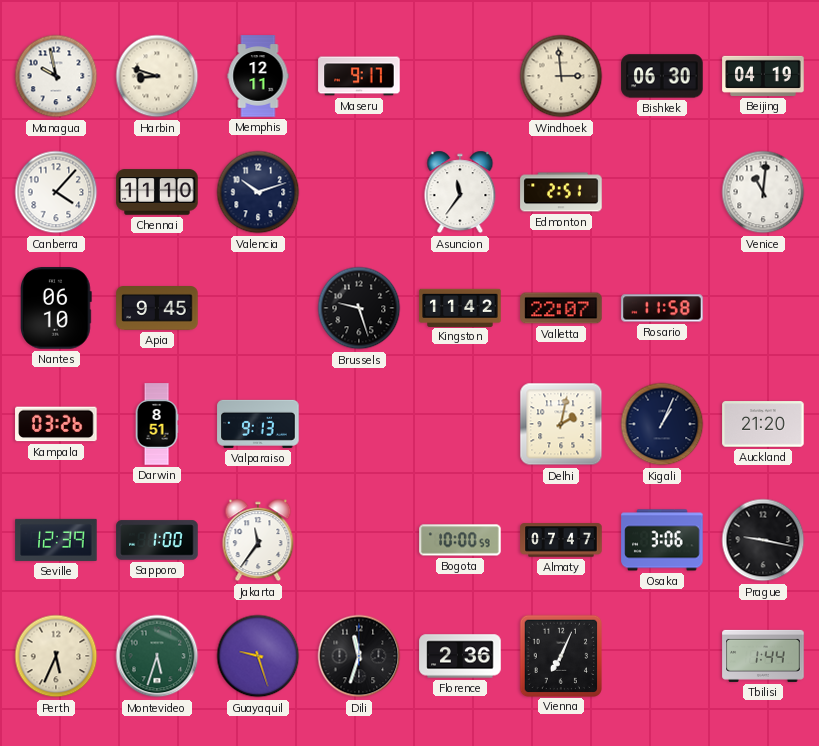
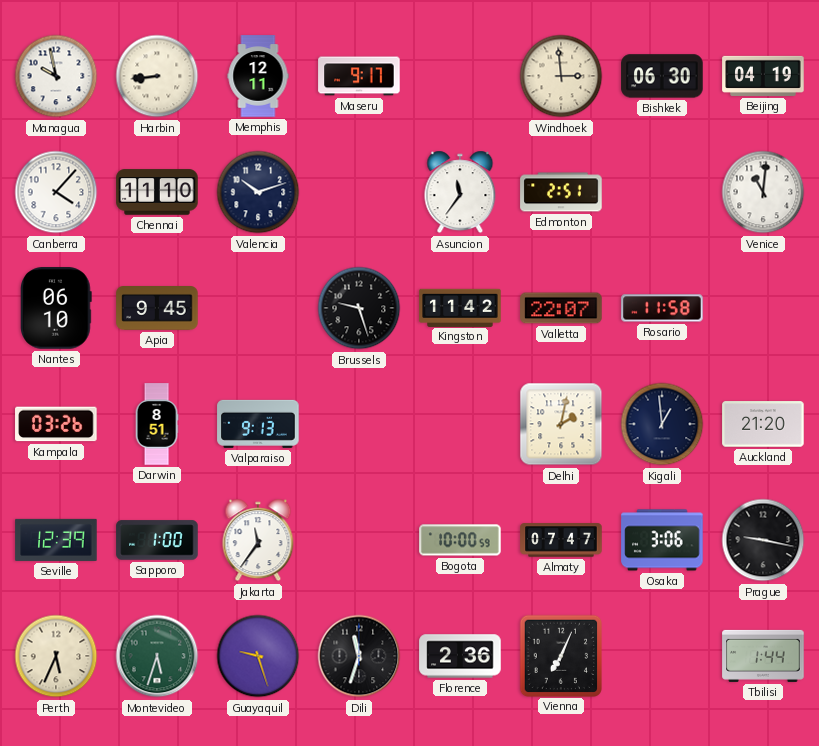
Harbin: 8:48 -> 8:44
Kigali: 1:04 -> 12:59
